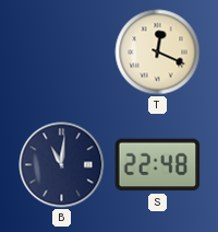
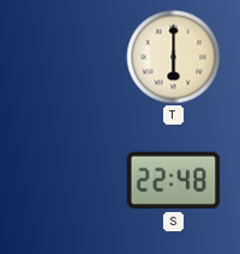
T: 12:19 -> 6:00
B: 11:01 -> none
